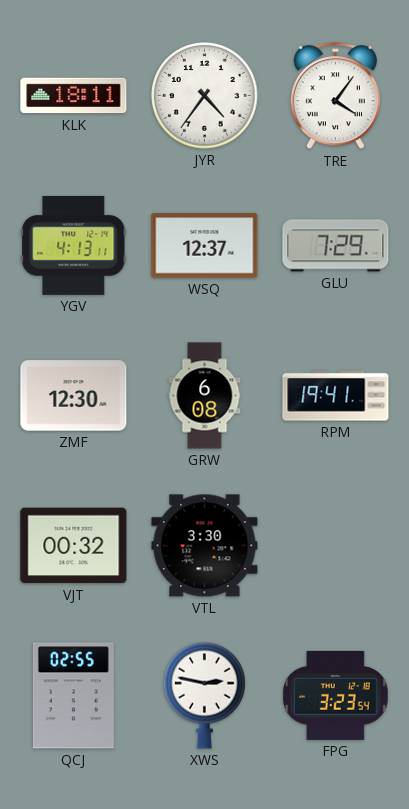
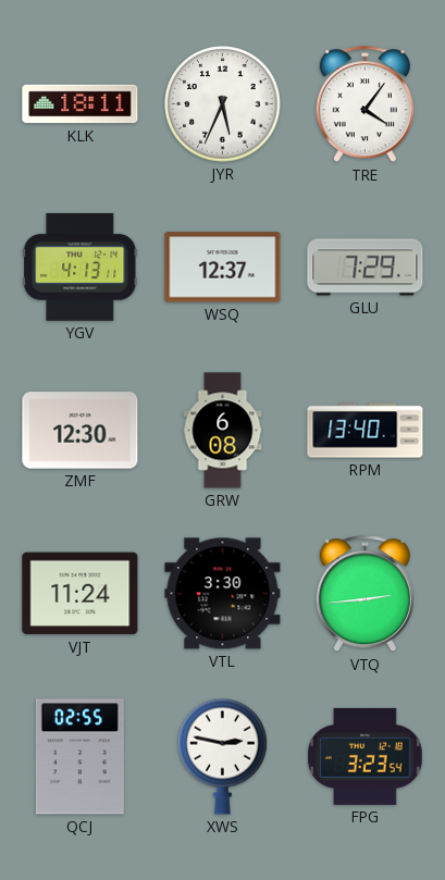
JYR: 4:36 -> 5:34
RPM: 19:41 -> 13:40
VJT: 00:32 -> 11:24
VTQ: none -> 2:44
